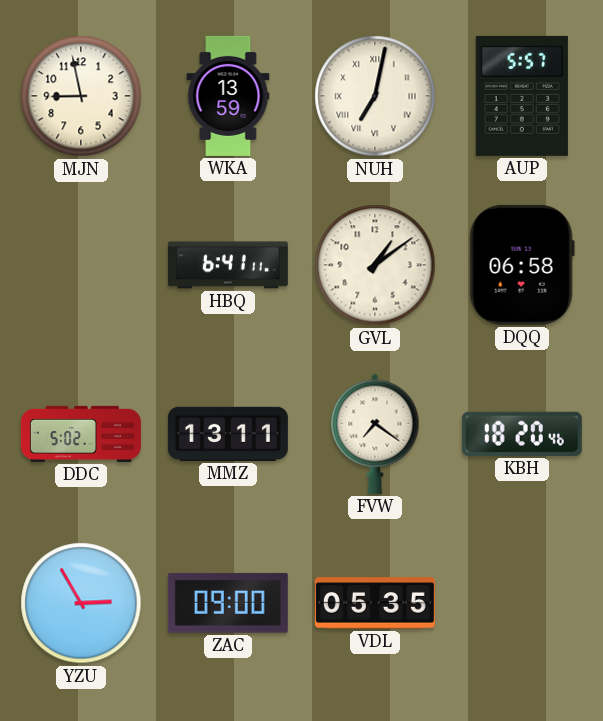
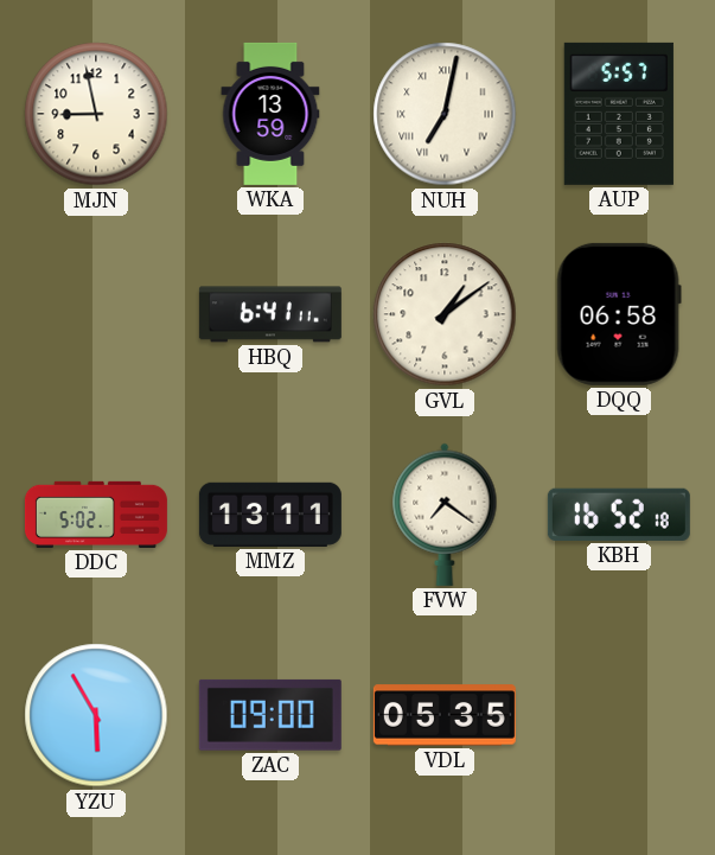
KBH: 18:20 -> 16:52
YZU: 2:55 -> 5:55
